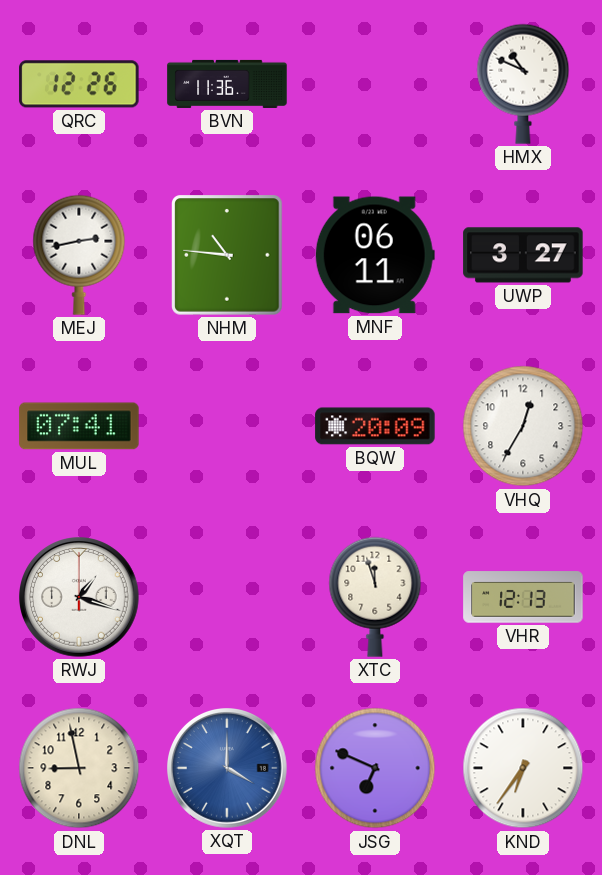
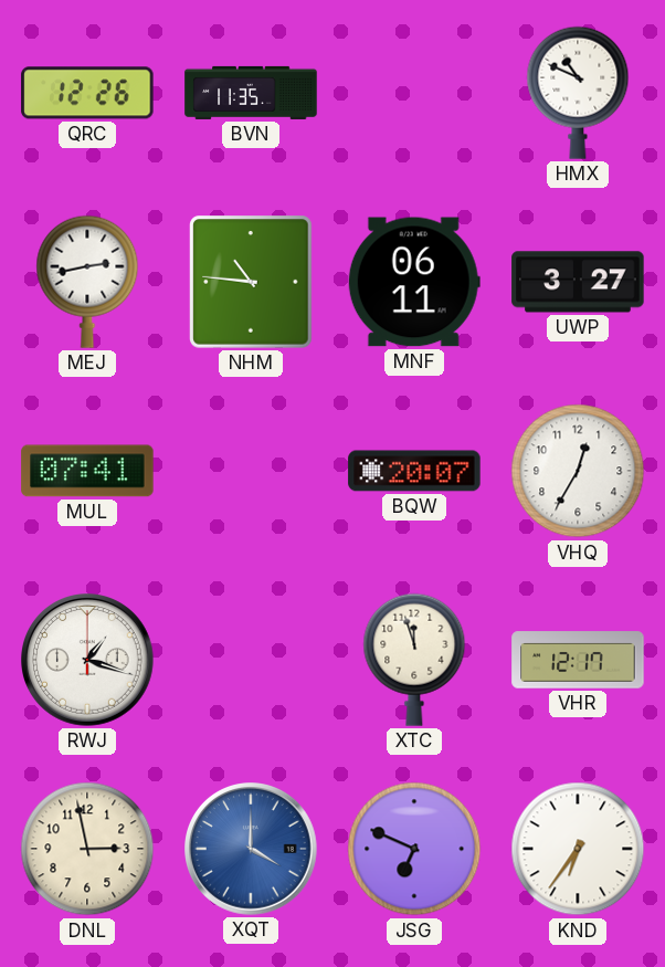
BVN: 11:36 -> 11:35
BQW: 20:09 -> 20:07
VHR: 12:13 -> 12:17
DNL: 8:58 -> 2:58
